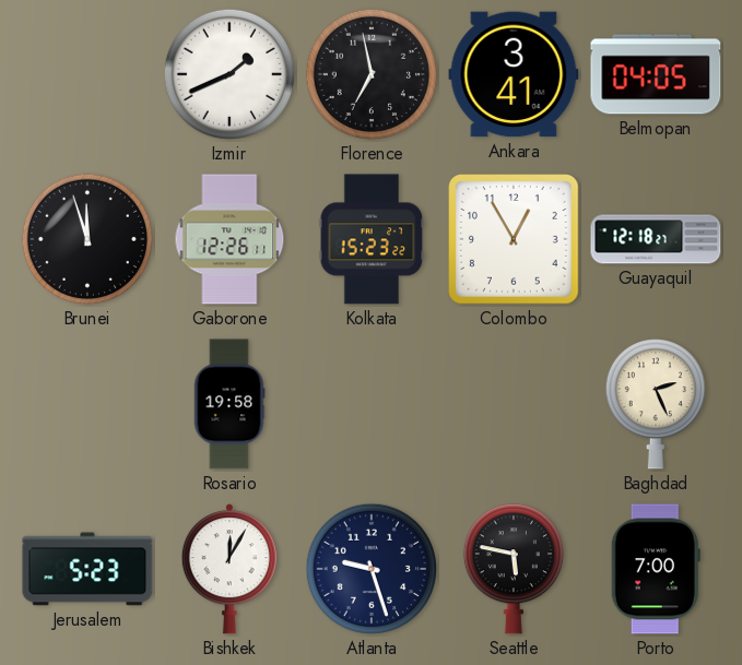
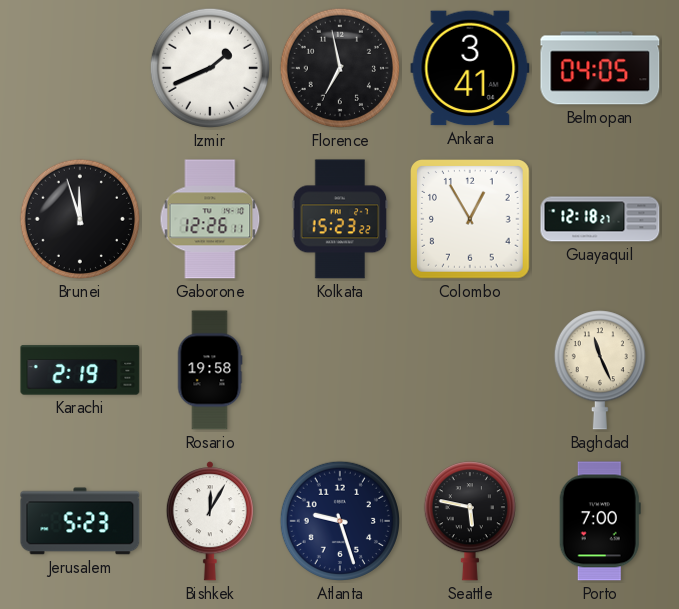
Karachi: none -> 2:19
Baghdad: 2:26 -> 11:26
